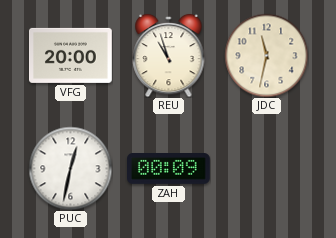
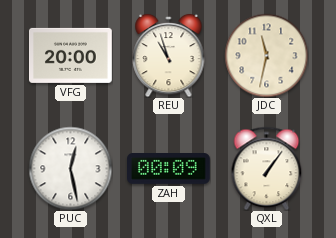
PUC: 12:32 -> 12:28
QXL: none -> 1:06
